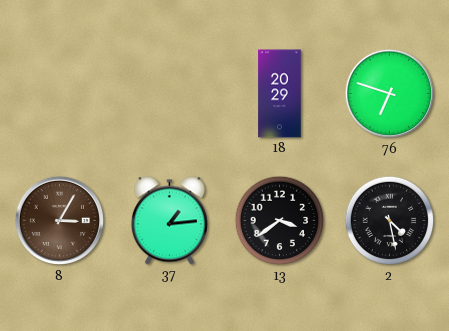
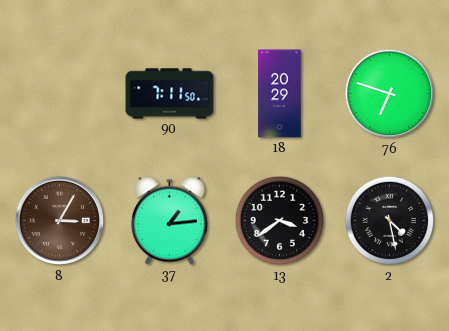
90: none -> 7:11
